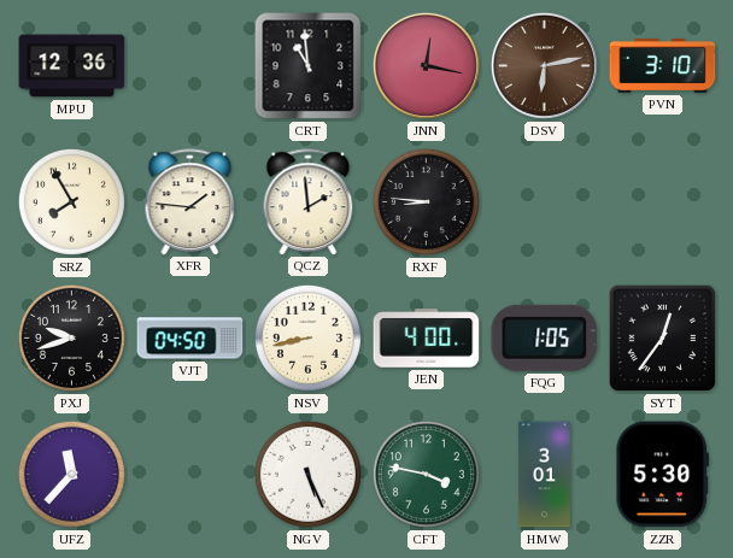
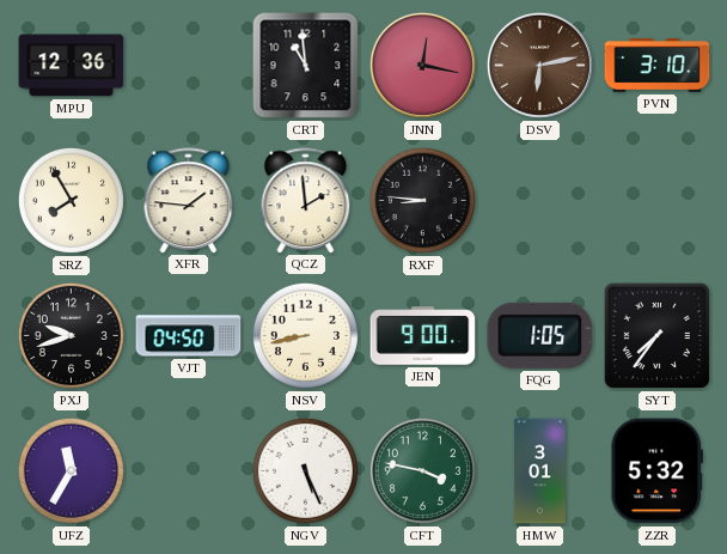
JEN: 4:00 -> 9:00
SYT: 12:36 -> 7:36
UFZ: 11:37 -> 11:35
ZZR: 5:30 -> 5:32
